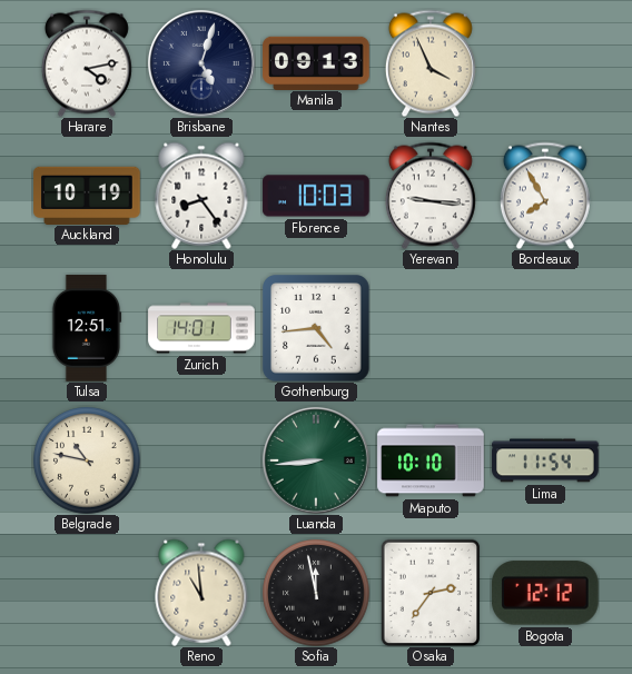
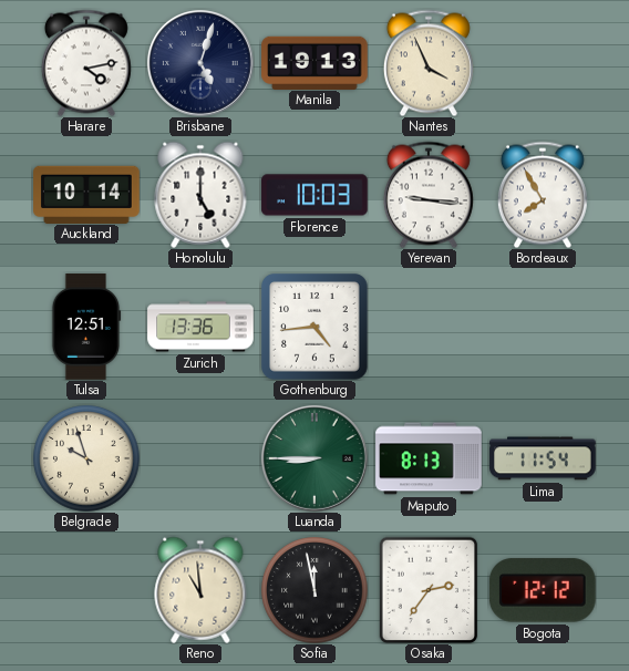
Manila: 09:13 -> 19:13
Auckland: 10:19 -> 10:14
Honolulu: 8:24 -> 5:00
Zurich: 14:01 -> 13:36
Belgrade: 10:47 -> 9:57
Luanda: 8:44 -> 8:45
Maputo: 10:10 -> 8:13
